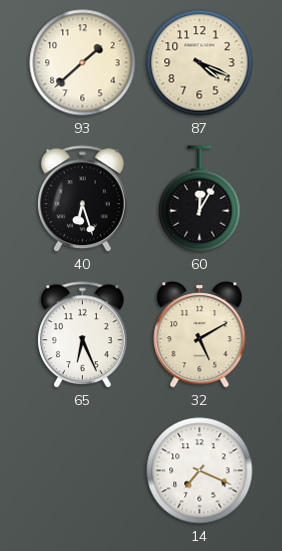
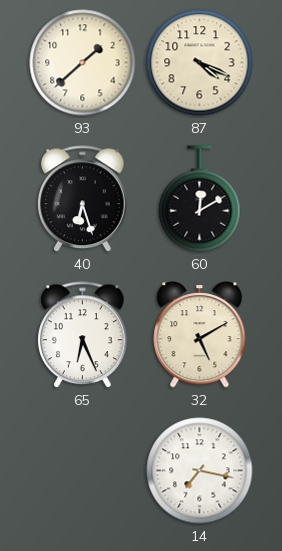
60: 12:05 -> 12:10
14: 7:19 -> 7:17
